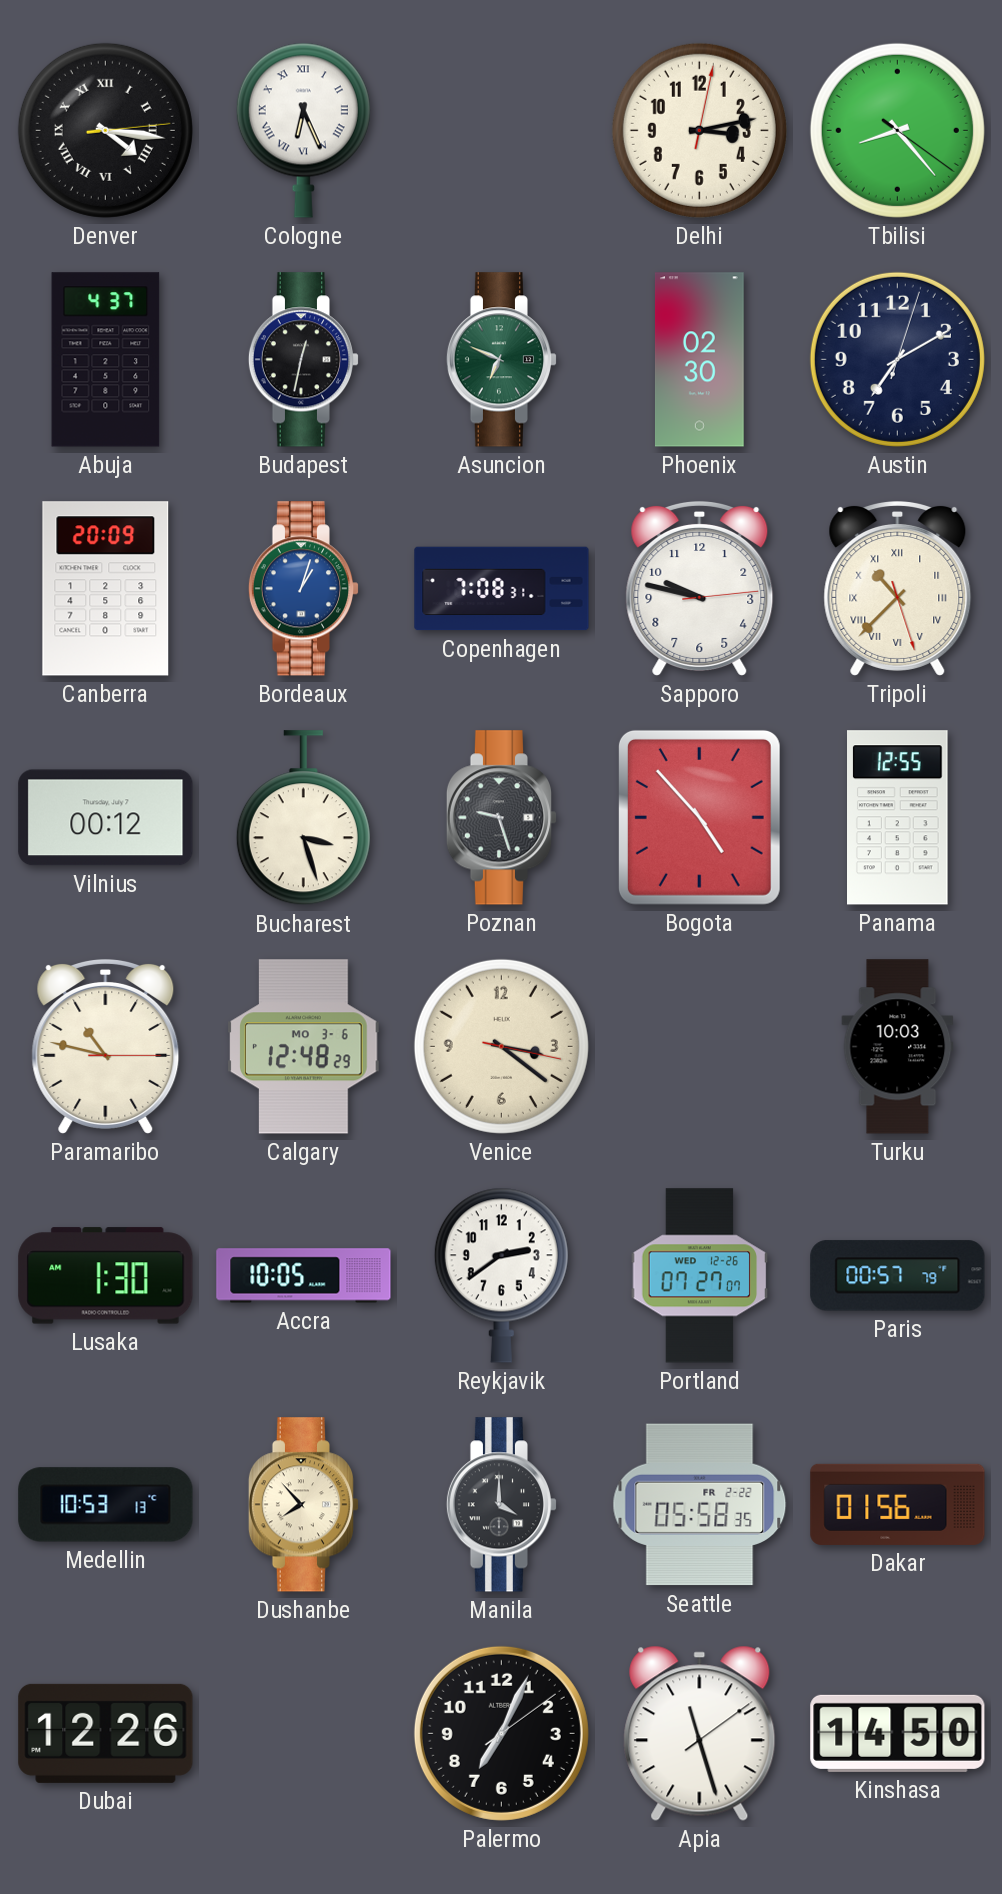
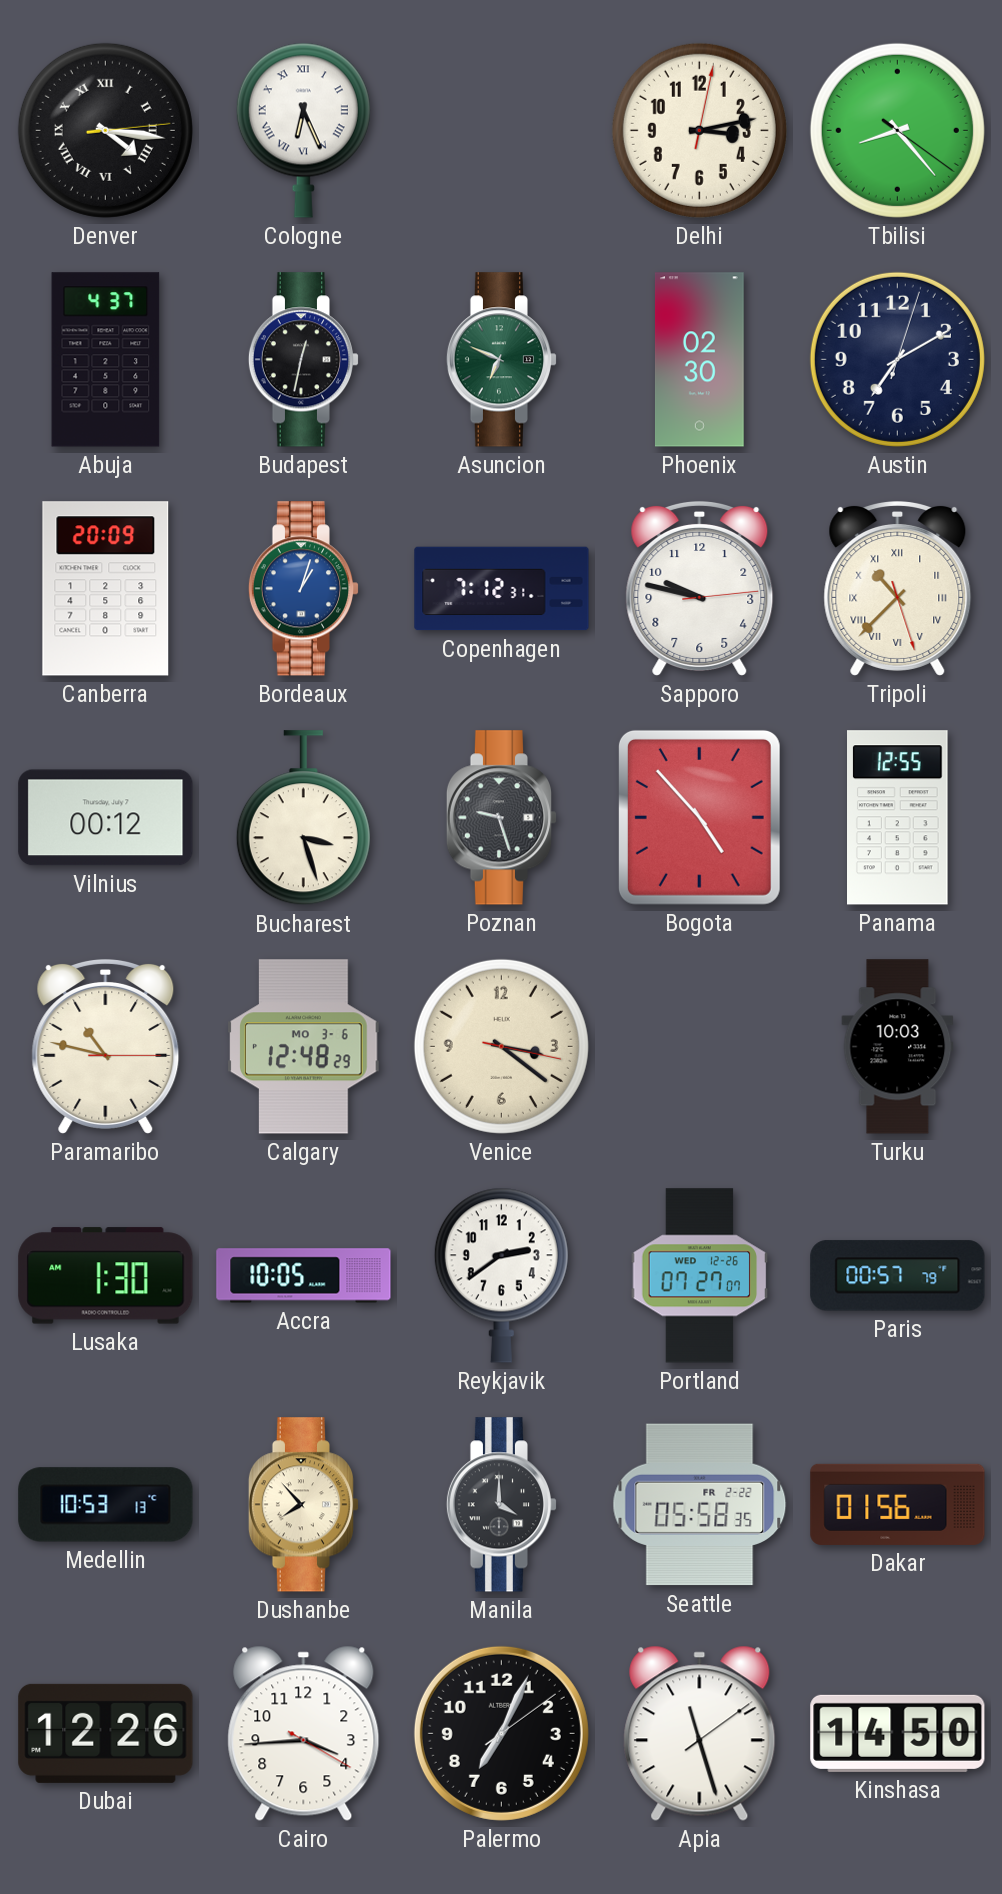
Copenhagen: 7:08 -> 7:12
Cairo: none -> 3:44
